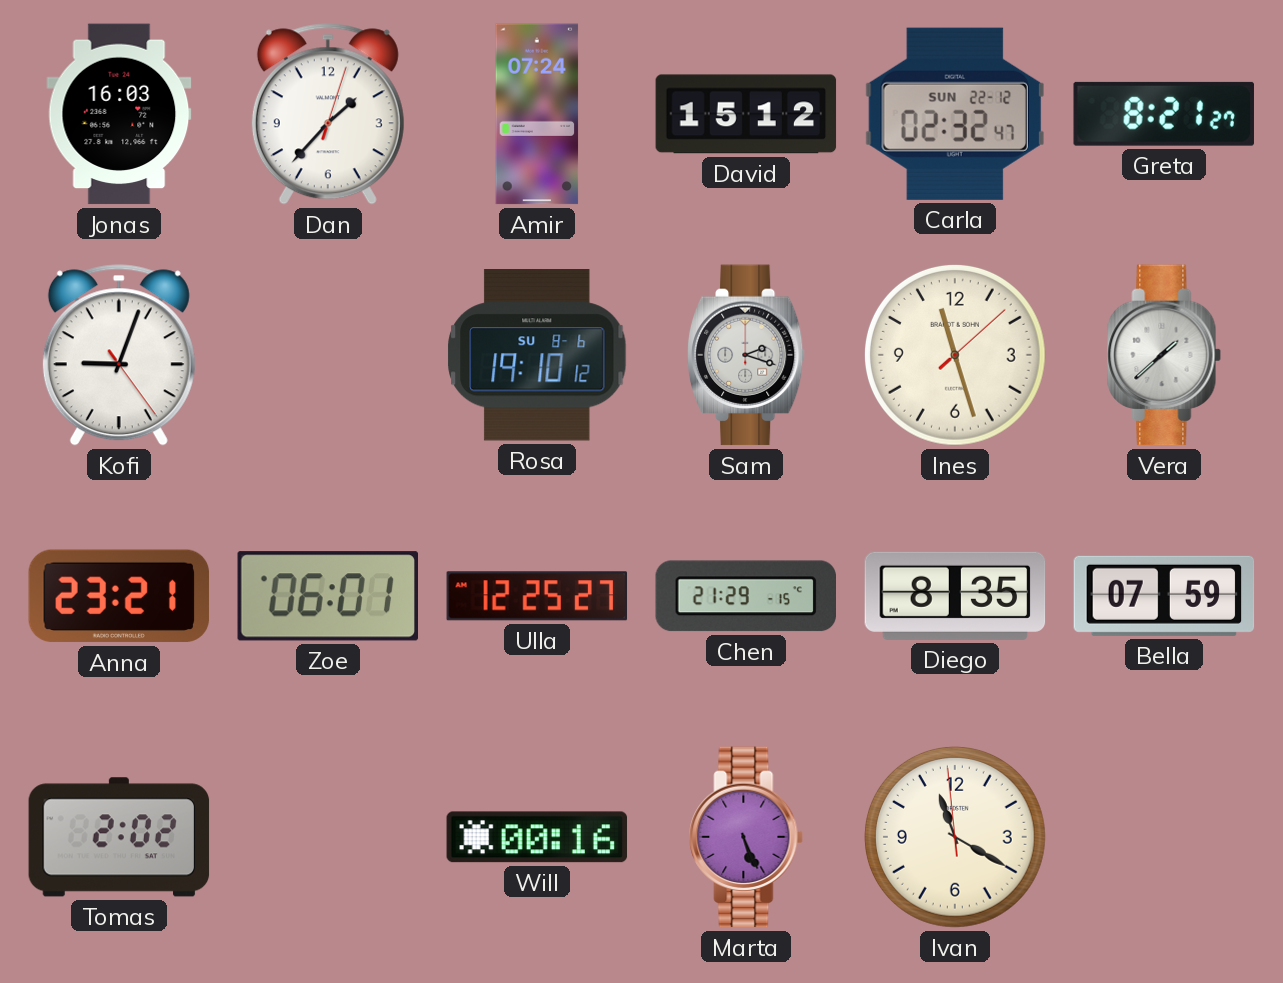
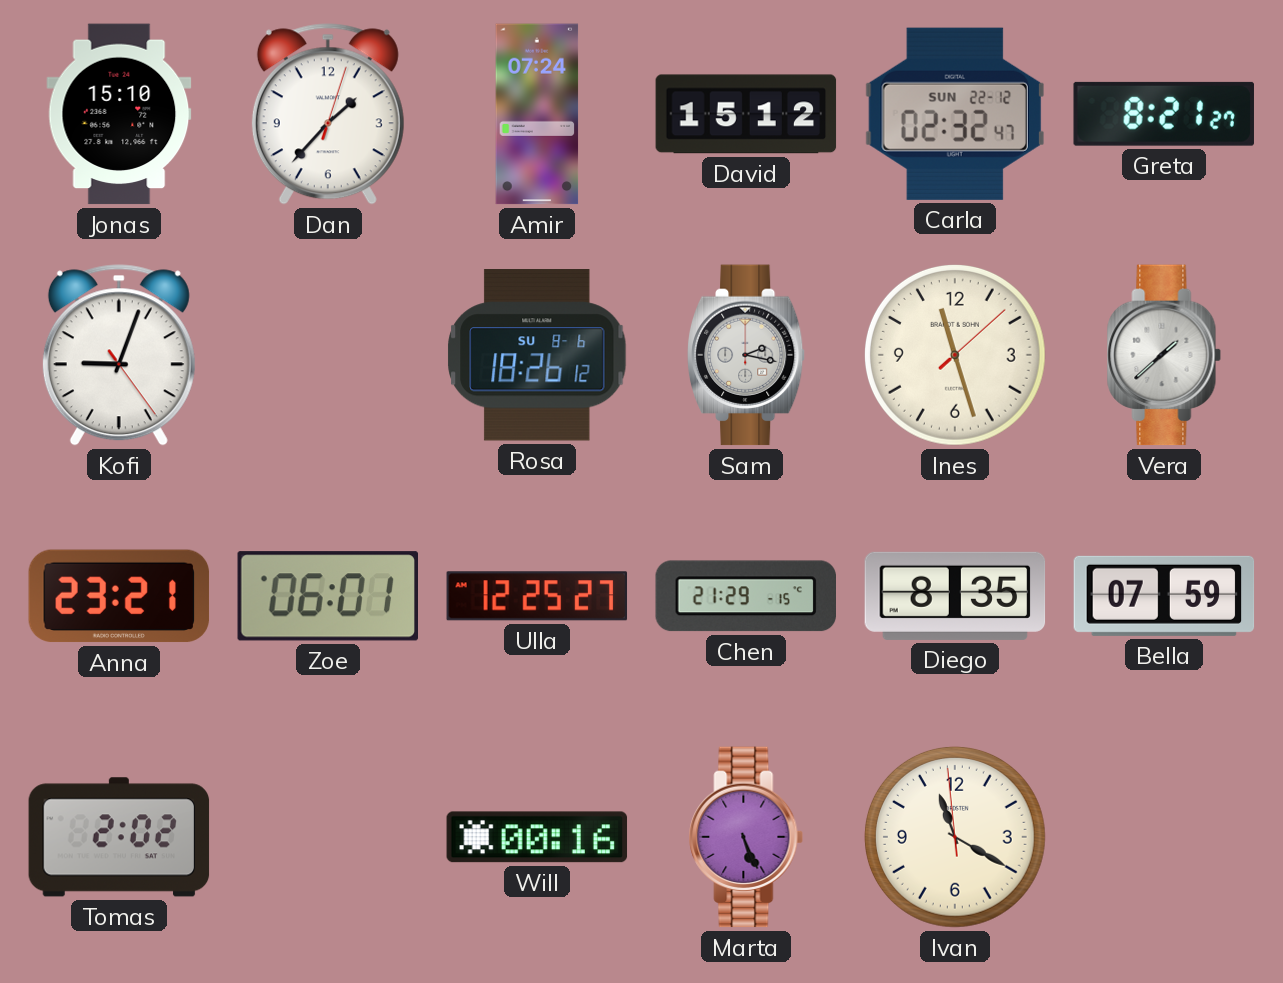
Jonas: 16:03 -> 15:10
Rosa: 19:10 -> 18:26
Sam: 2:18 -> 2:17
